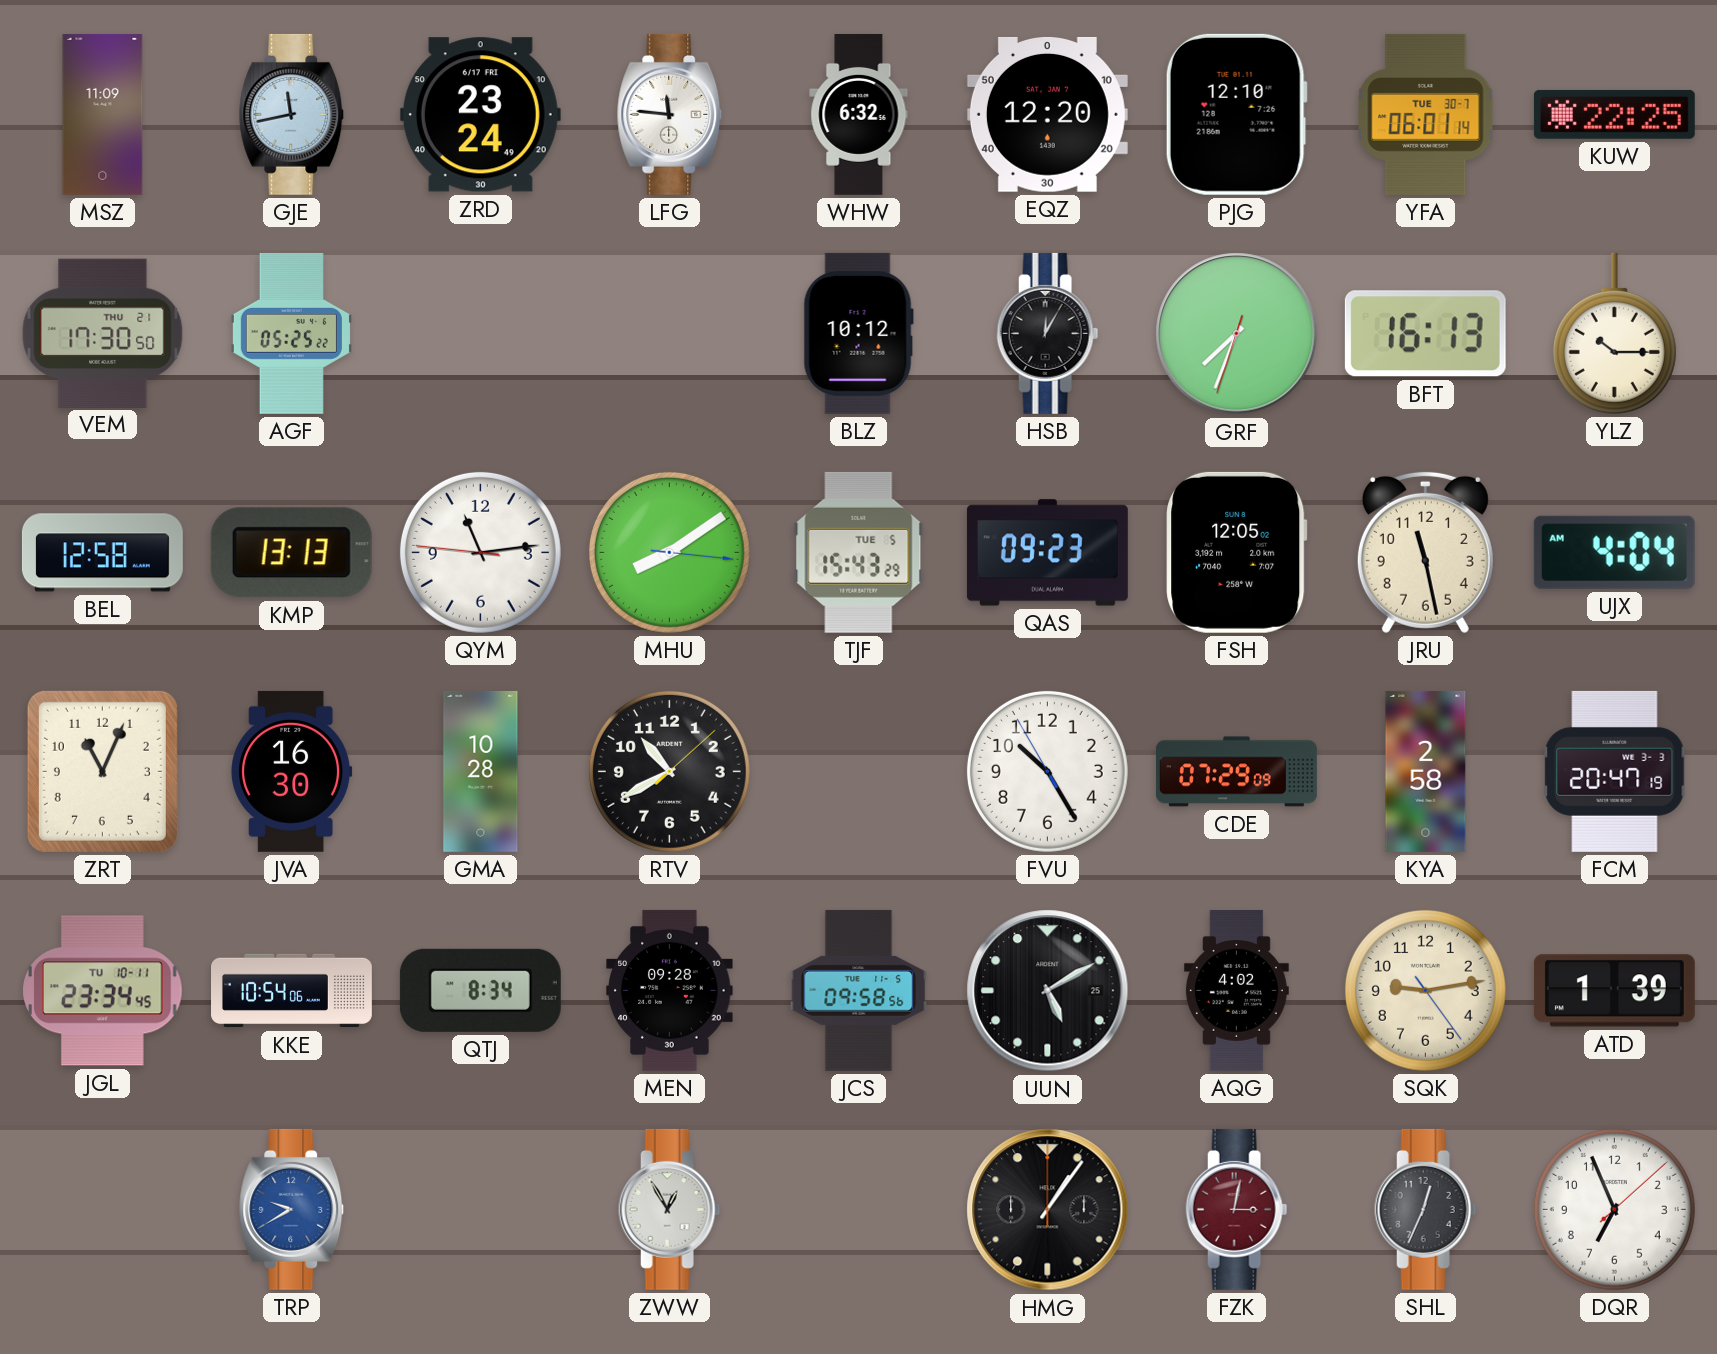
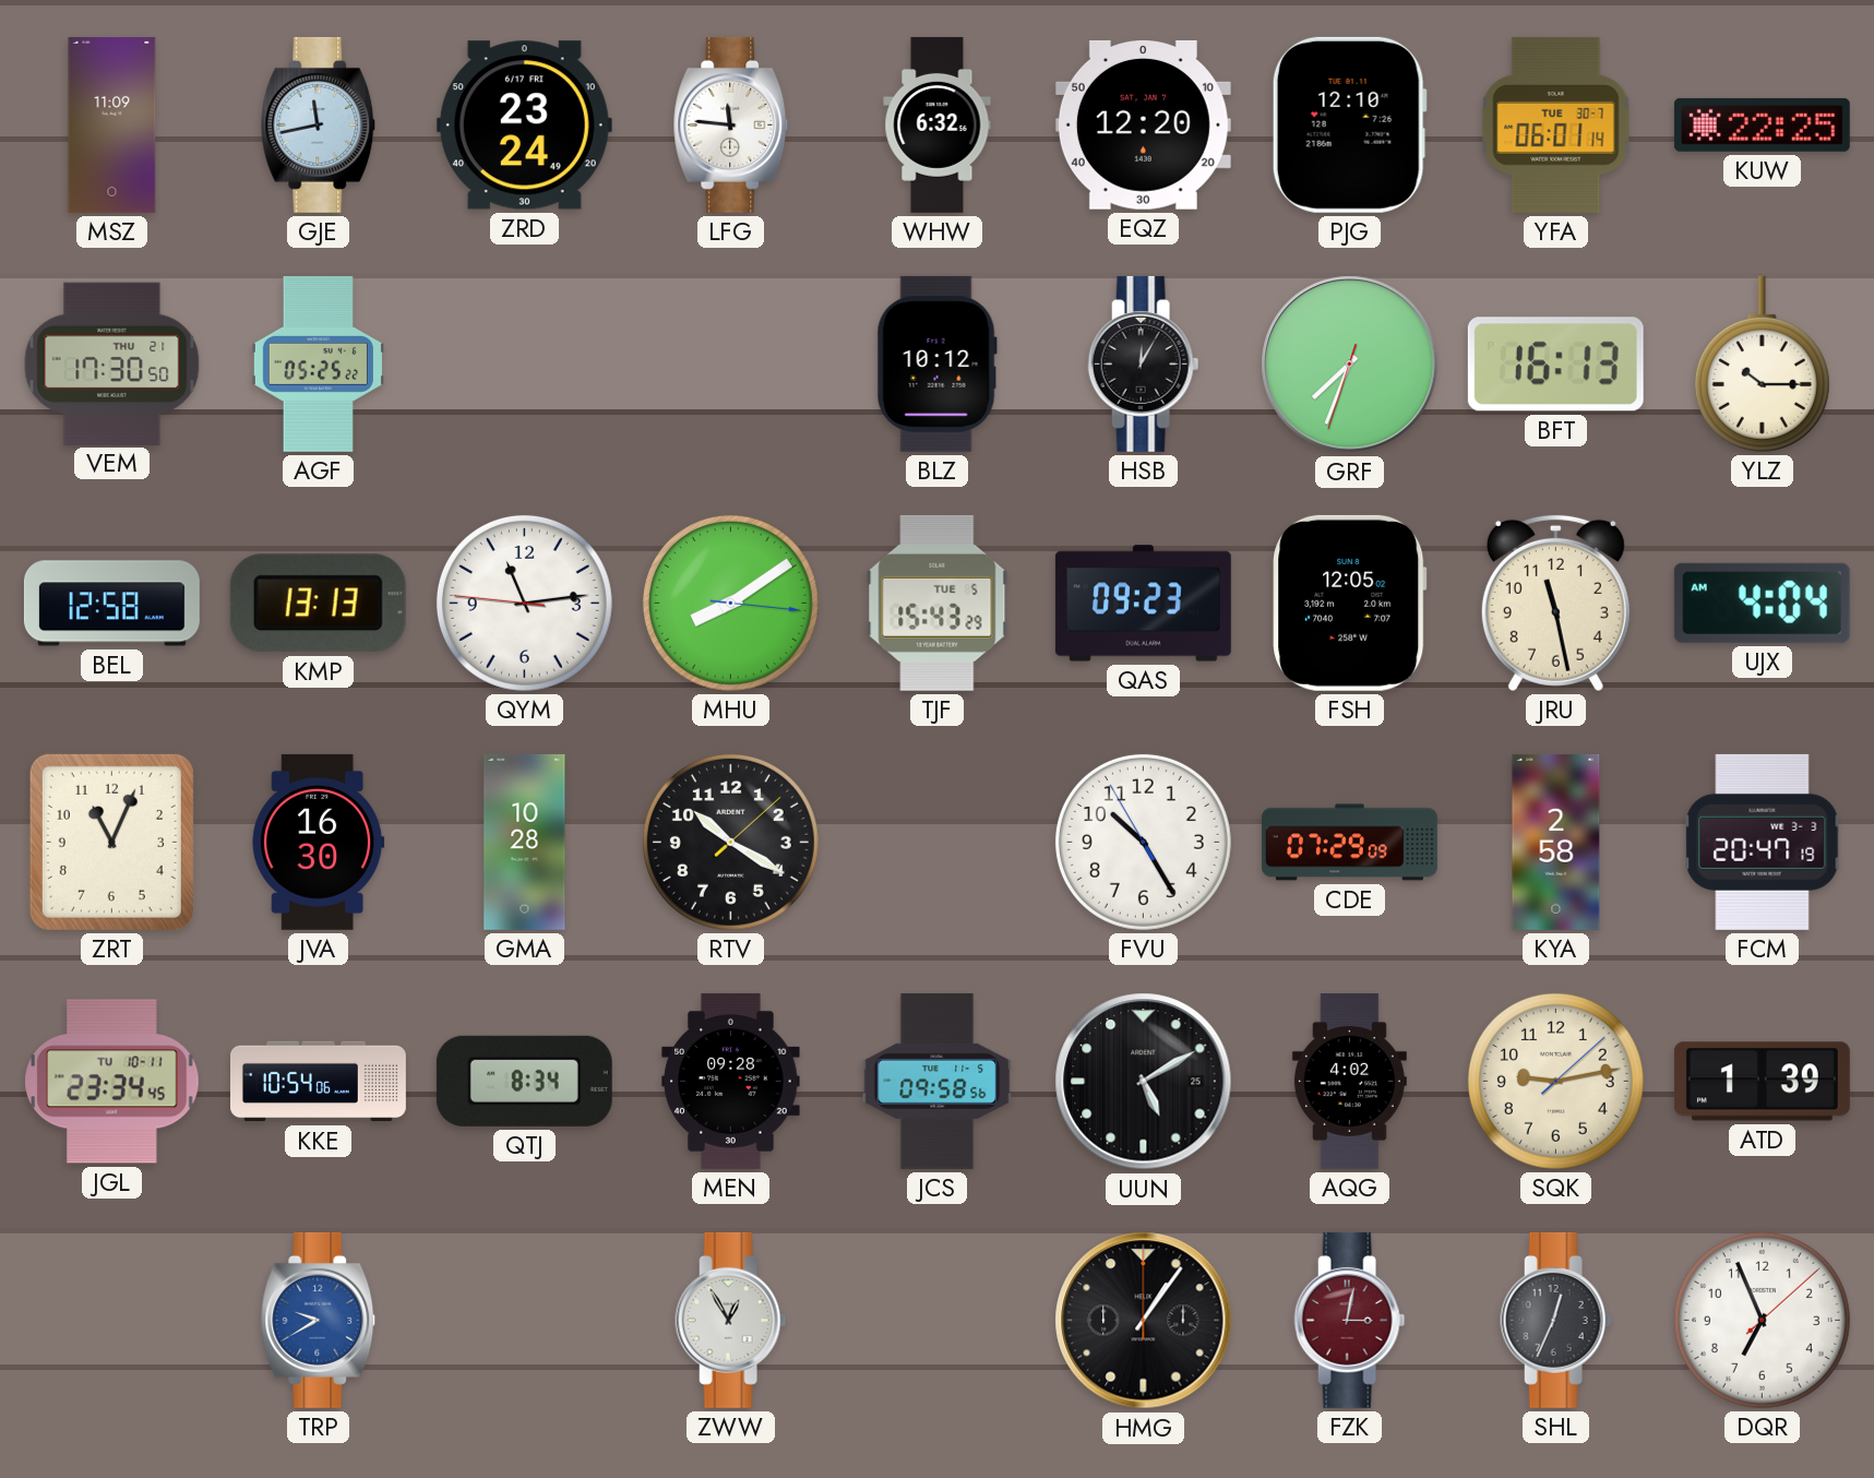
RTV: 10:40 -> 10:20
SQK: 9:13:24 -> 9:13:08
